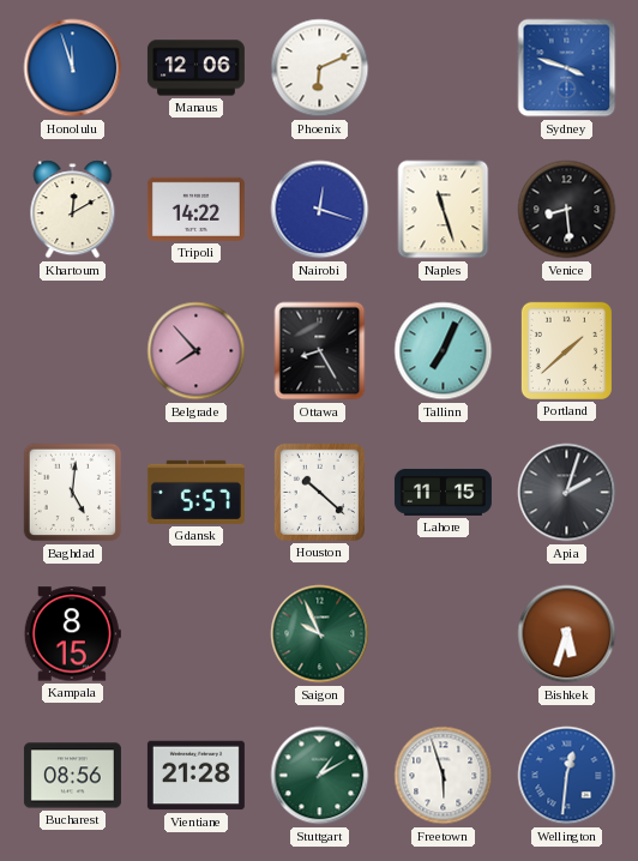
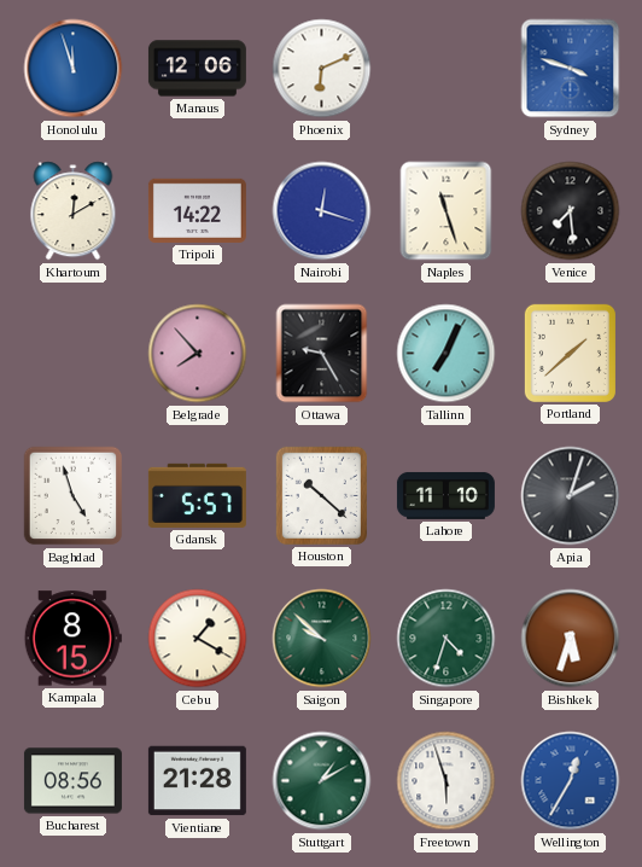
Venice: 8:29 -> 7:29
Ottawa: 8:25 -> 9:25
Baghdad: 5:01 -> 4:57
Lahore: 11:15 -> 11:10
Cebu: none -> 1:20
Saigon: 9:56 -> 9:52
Singapore: none -> 4:33
Wellington: 12:31 -> 12:35
